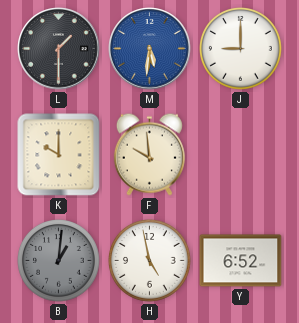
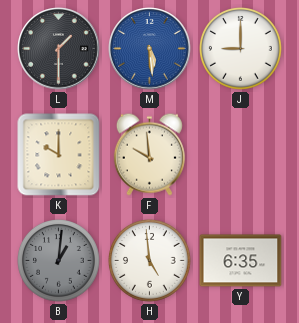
M: 5:31 -> 5:29
H: 4:58 -> 4:59
Y: 6:52 -> 6:35
